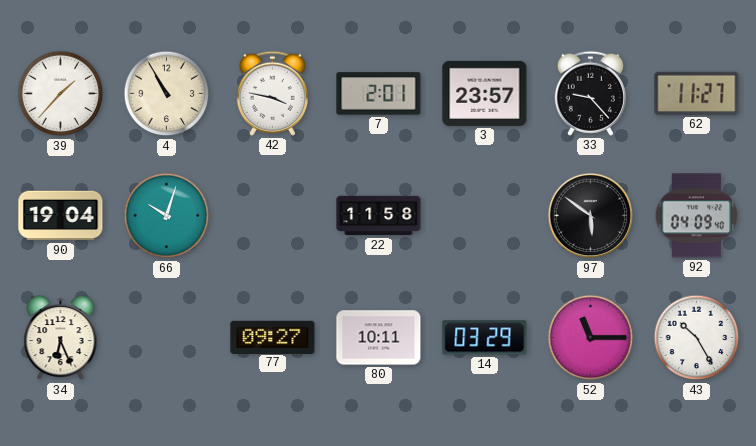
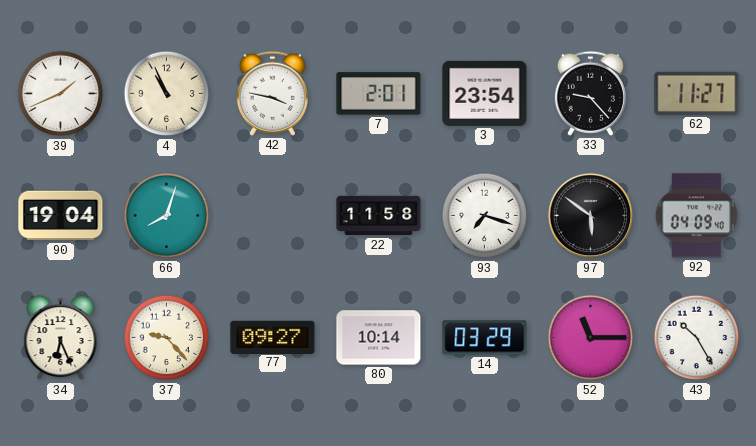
39: 1:37 -> 1:41
4: 10:55 -> 10:56
3: 23:57 -> 23:54
66: 10:03 -> 8:03
93: none -> 7:18
37: none -> 9:23
80: 10:11 -> 10:14
